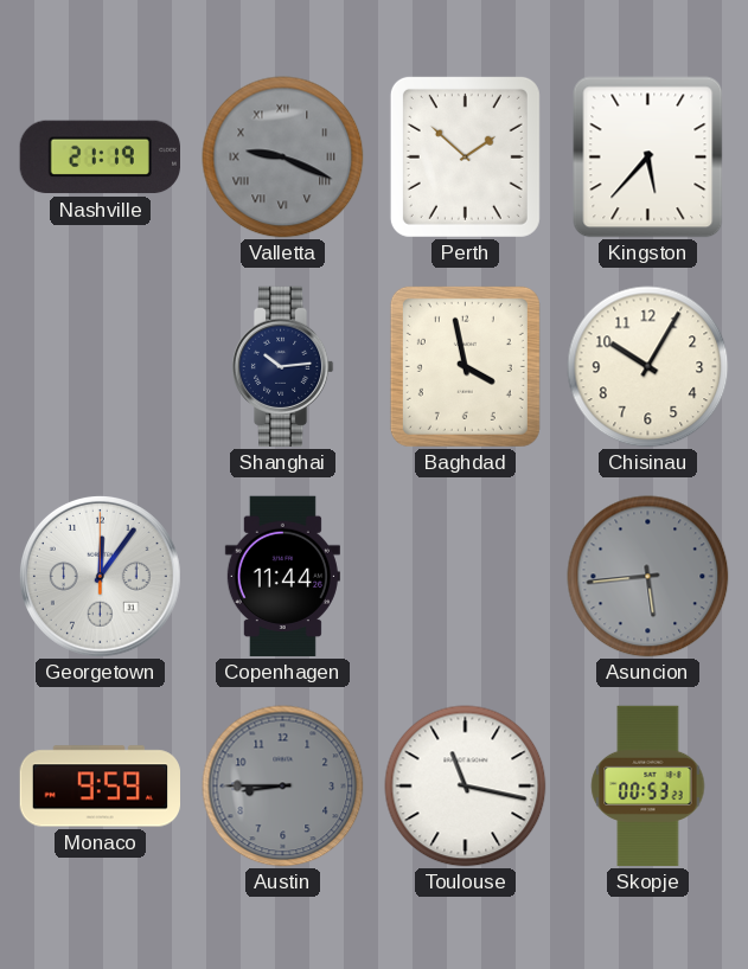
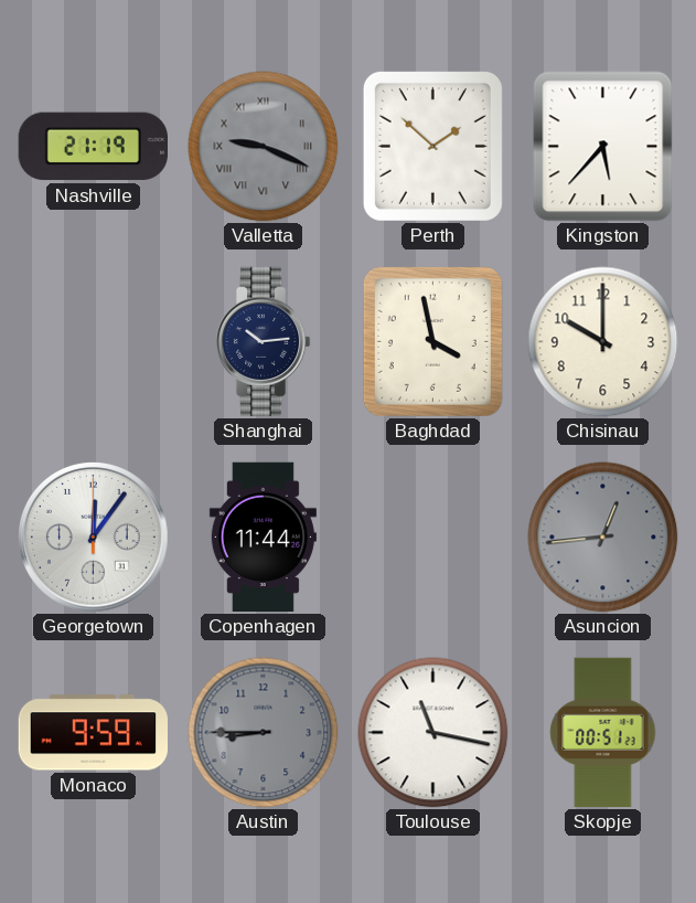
Chisinau: 10:05 -> 10:00
Asuncion: 5:44 -> 12:44
Skopje: 00:53 -> 00:51
